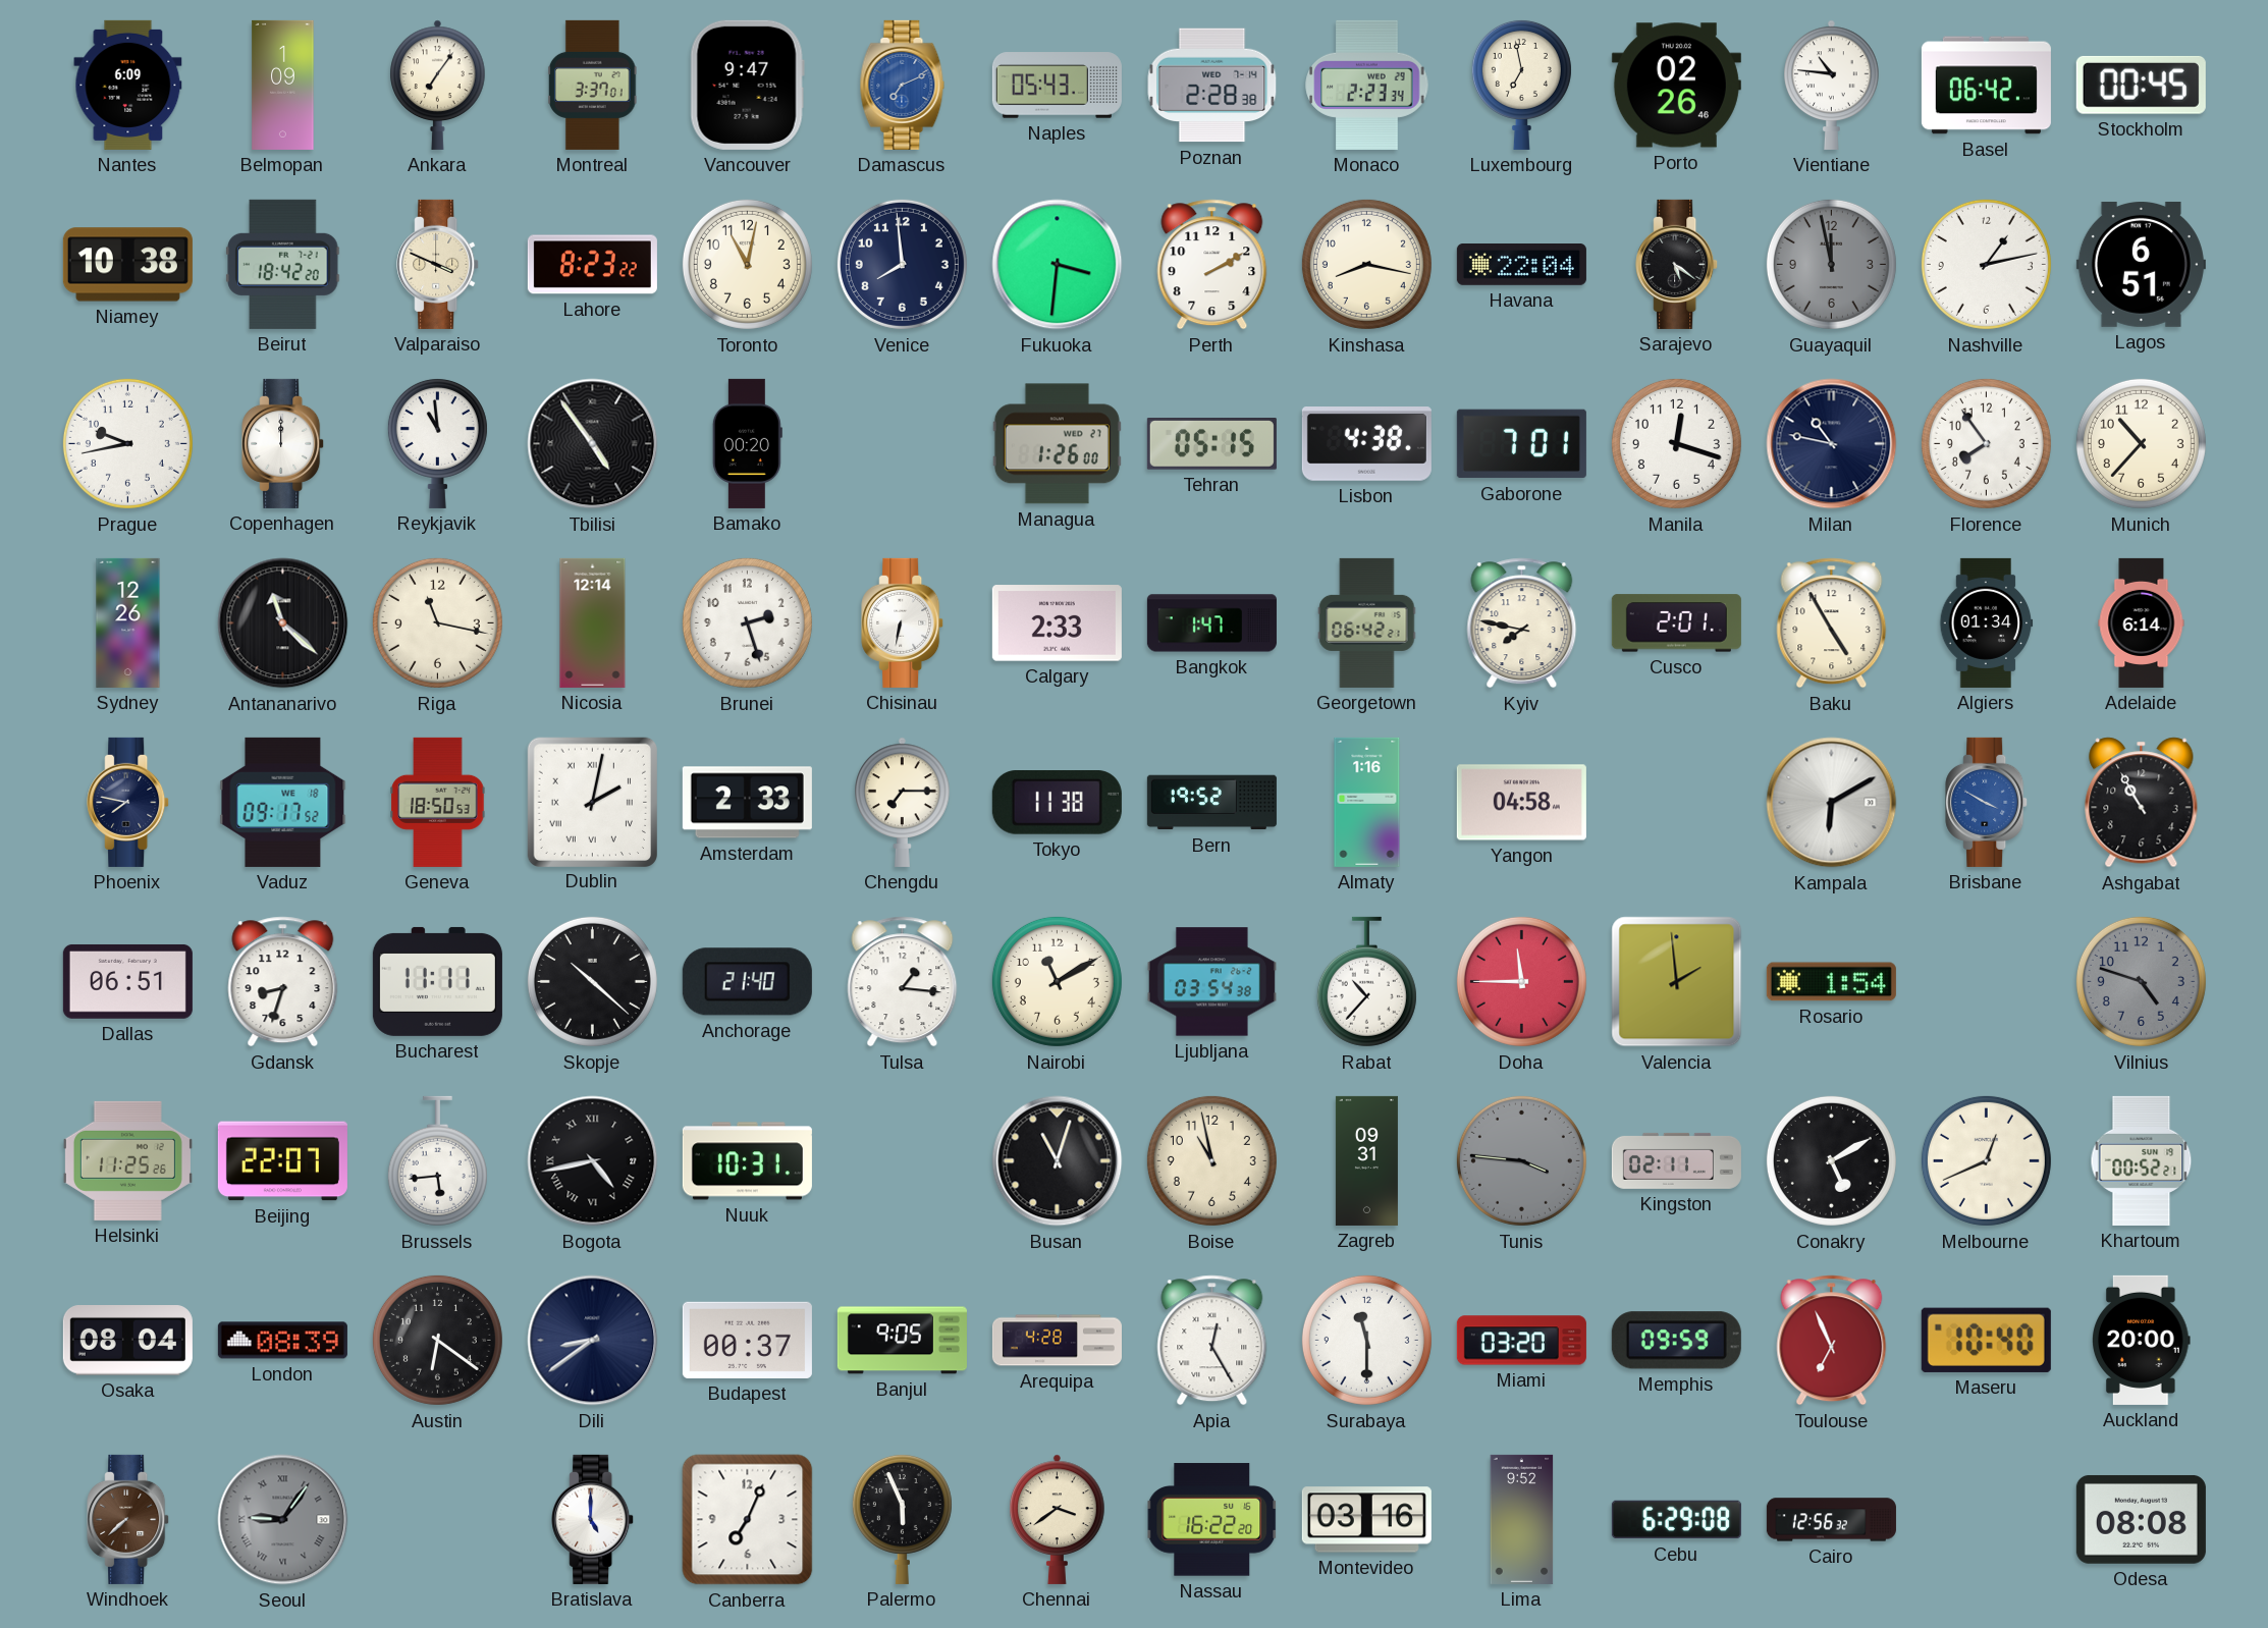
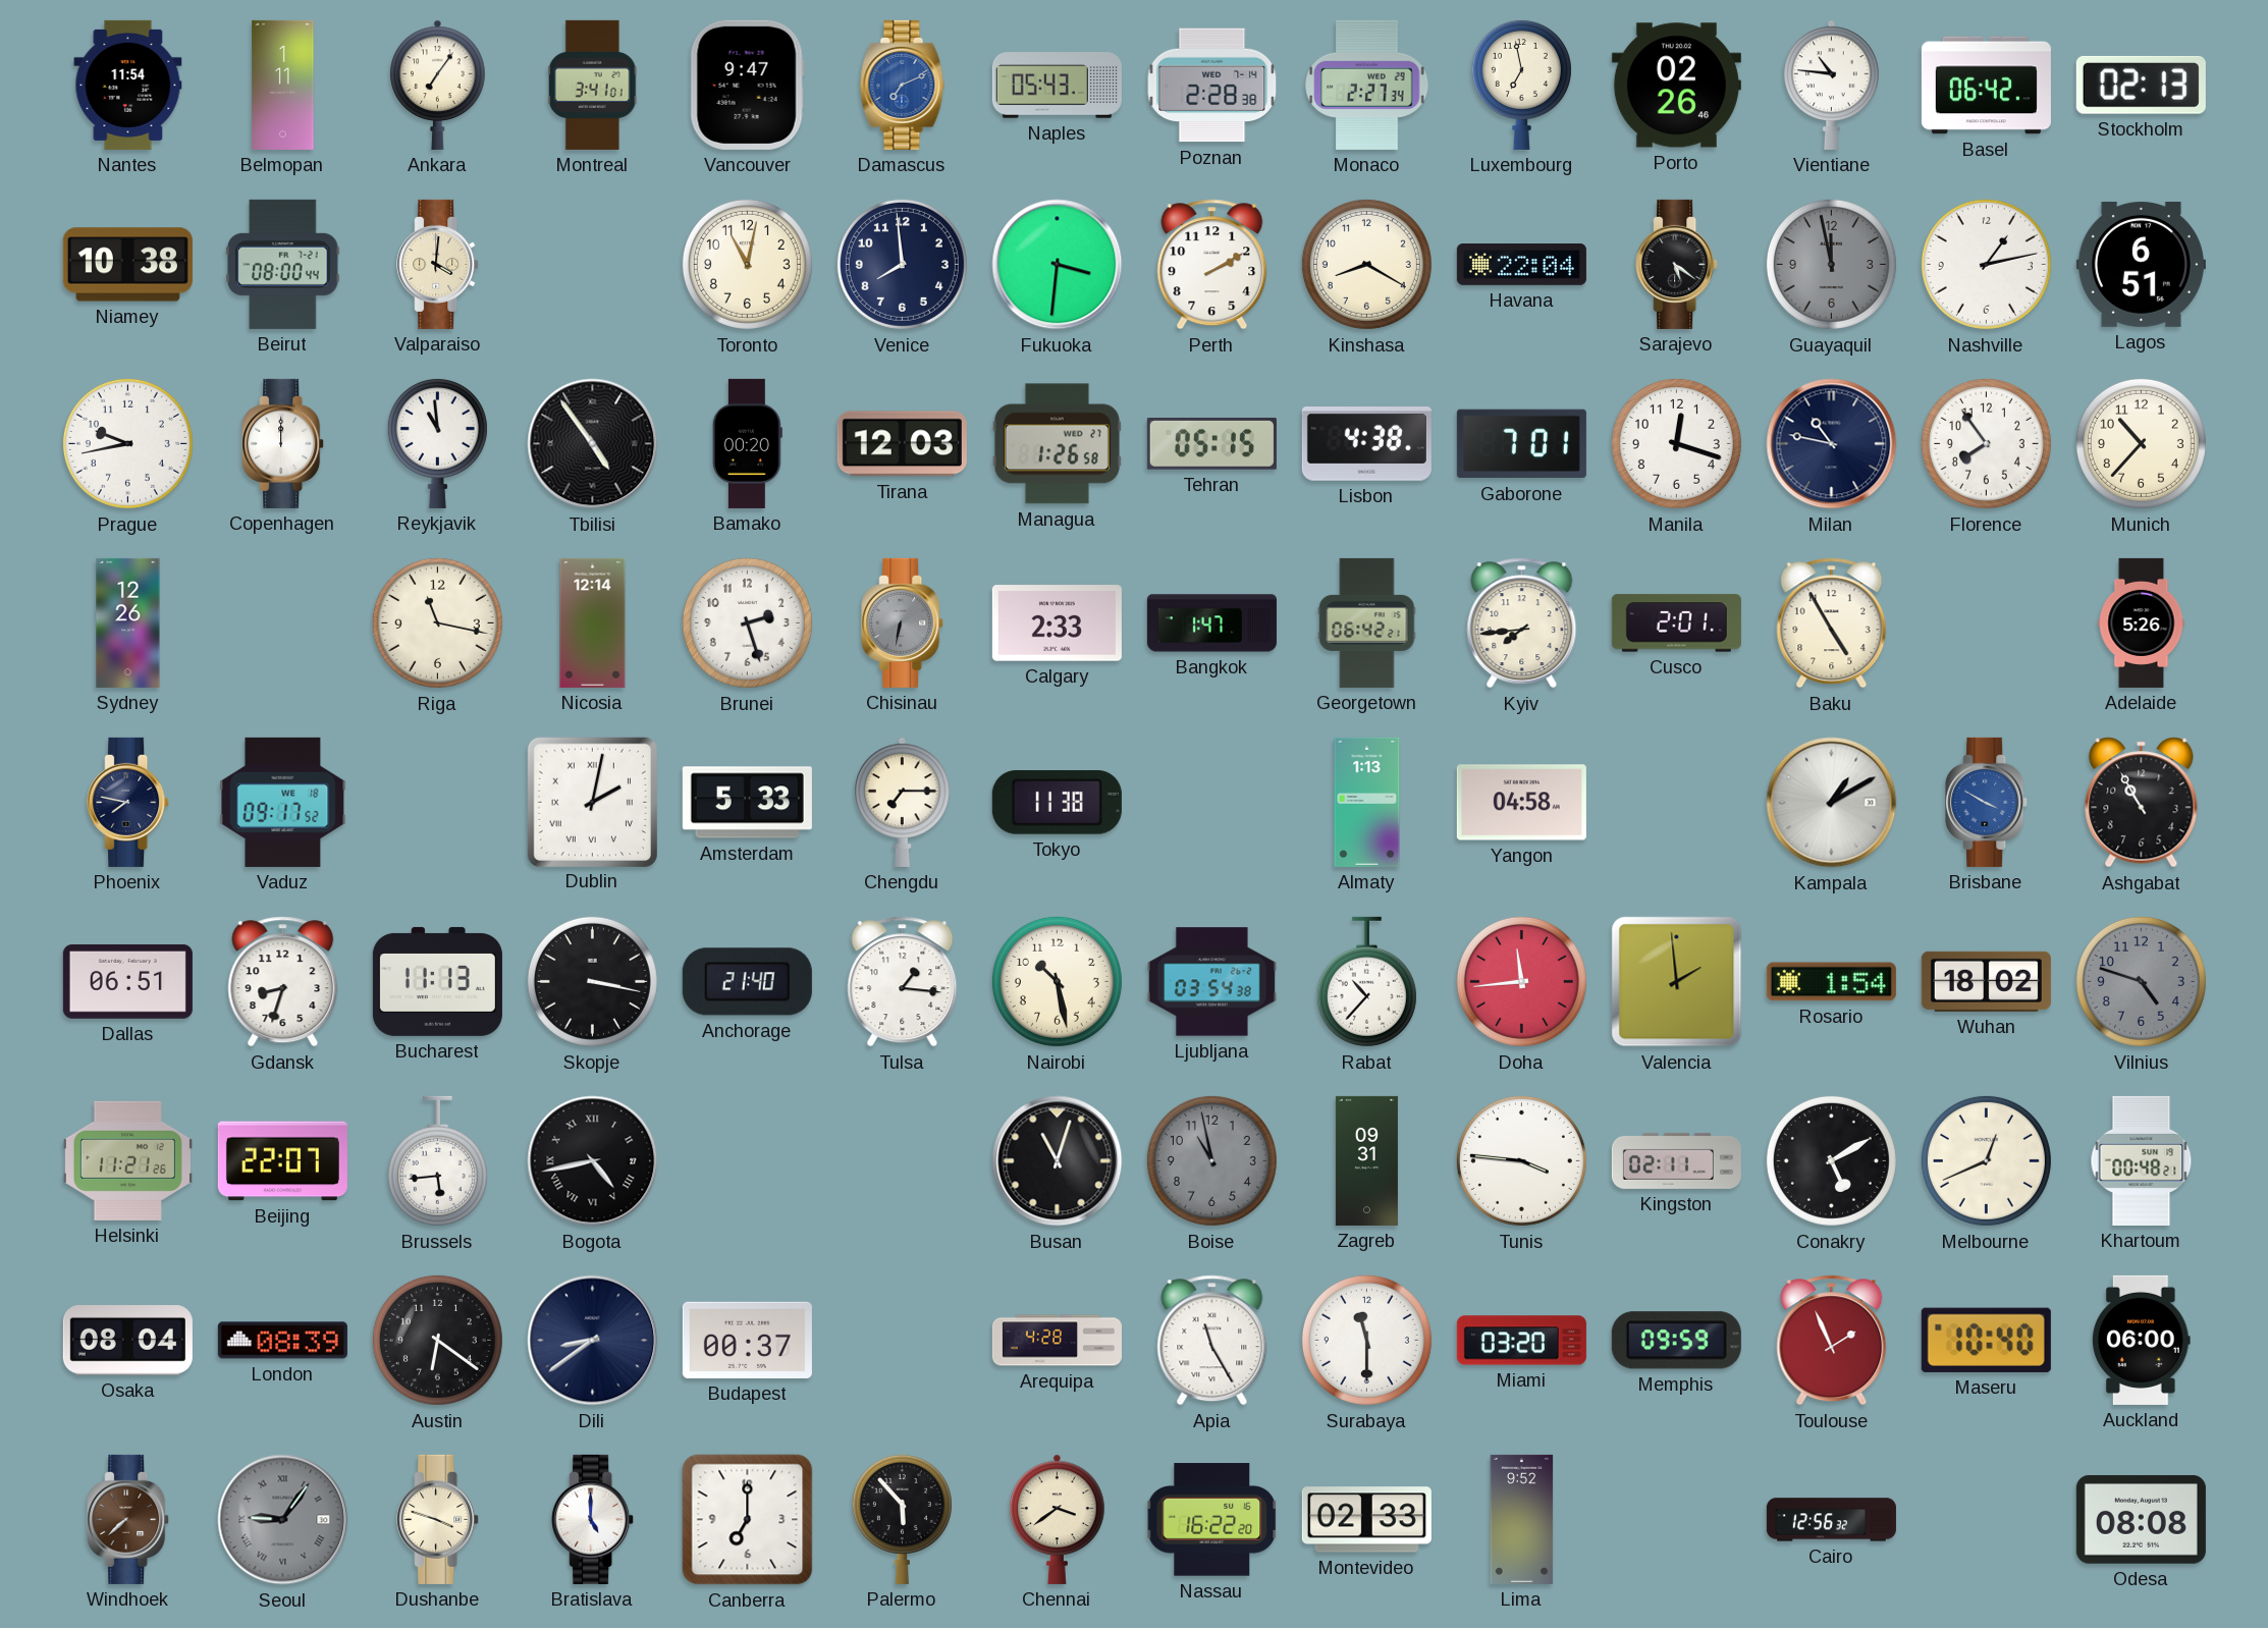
Nantes: 6:09 -> 11:54
Belmopan: 1:09 -> 1:11
Montreal: 3:37 -> 3:41
Monaco: 2:23 -> 2:27
Stockholm: 00:45 -> 02:13
Beirut: 18:42 -> 08:00
Valparaiso: 3:49 -> 4:01
Lahore: 8:23 -> none
Kinshasa: 8:17 -> 8:20
Tirana: none -> 12:03
Managua: 1:26:00 -> 1:26:58
Antananarivo: 11:22 -> none
Chisinau dial: white -> grey
Kyiv: 7:47 -> 7:44
Algiers: 01:34 -> none
Adelaide: 6:14 -> 5:26
Geneva: 18:50 -> none
Amsterdam: 2:33 -> 5:33
Bern: 19:52 -> none
Almaty: 1:16 -> 1:13
Kampala: 6:10 -> 1:10
Bucharest: 11:11 -> 11:13
Skopje: 10:22 -> 3:17
Nairobi: 11:10 -> 10:28
Doha: 11:45 -> 11:44
Wuhan: none -> 18:02
Helsinki: 11:25 -> 11:21
Nuuk: 10:31 -> none
Boise dial: cream -> grey
Tunis dial: grey -> white
Khartoum: 00:52 -> 00:48
Banjul: 9:05 -> none
Apia: 12:25 -> 11:25
Toulouse: 6:56 -> 1:56
Auckland: 20:00 -> 06:00
Dushanbe: none -> 3:48
Canberra: 7:04 -> 7:00
Palermo: 5:56 -> 5:53
Montevideo: 03:16 -> 02:33
Cebu: 6:29 -> none
